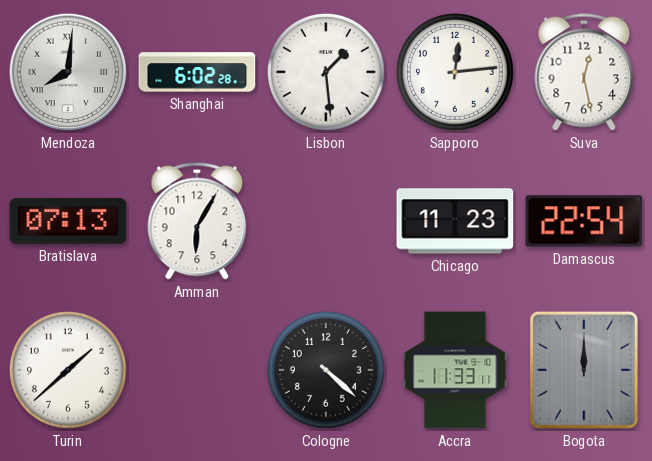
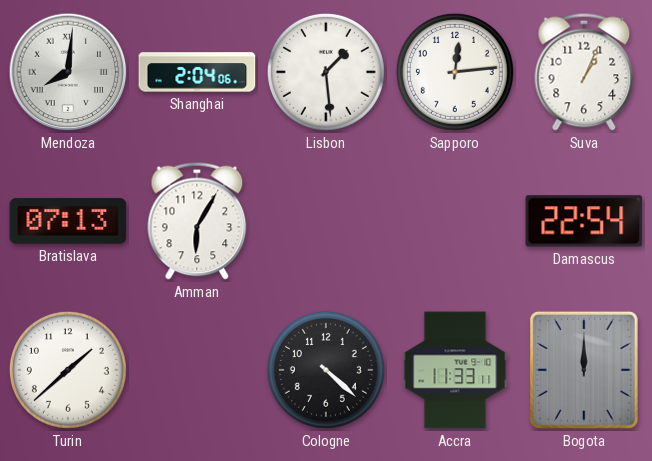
Shanghai: 6:02 -> 2:04
Suva: 12:28 -> 1:04
Chicago: 11:23 -> none
